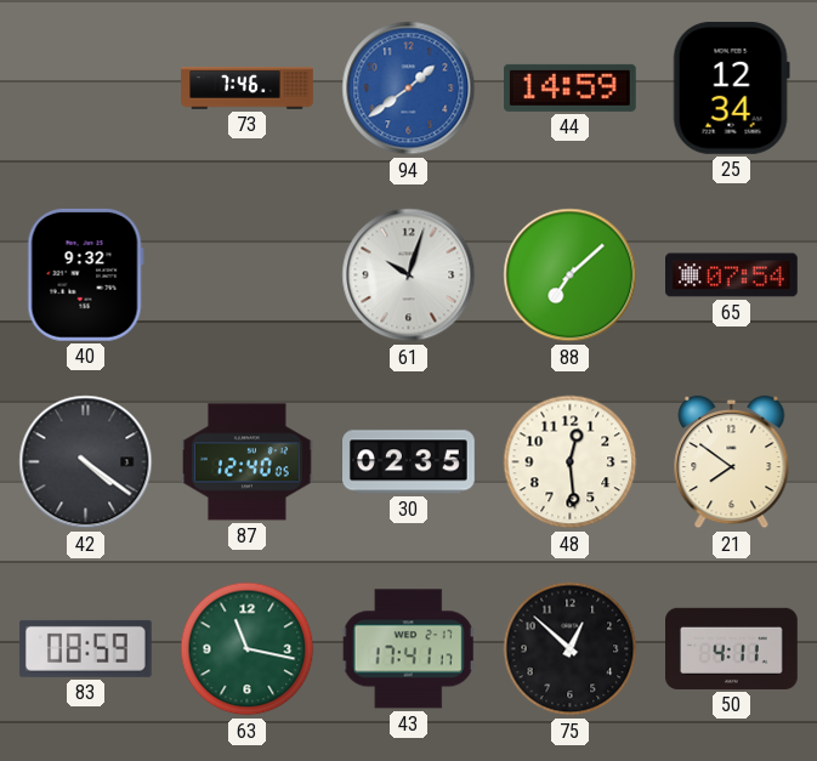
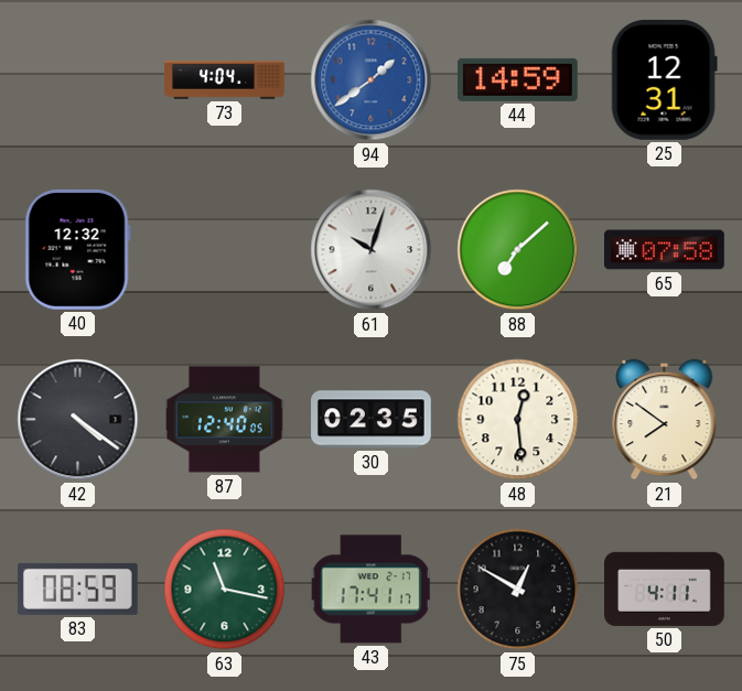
73: 7:46 -> 4:04
25: 12:34 -> 12:31
40: 9:32 -> 12:32
65: 07:54 -> 07:58
75: 12:52 -> 12:50
